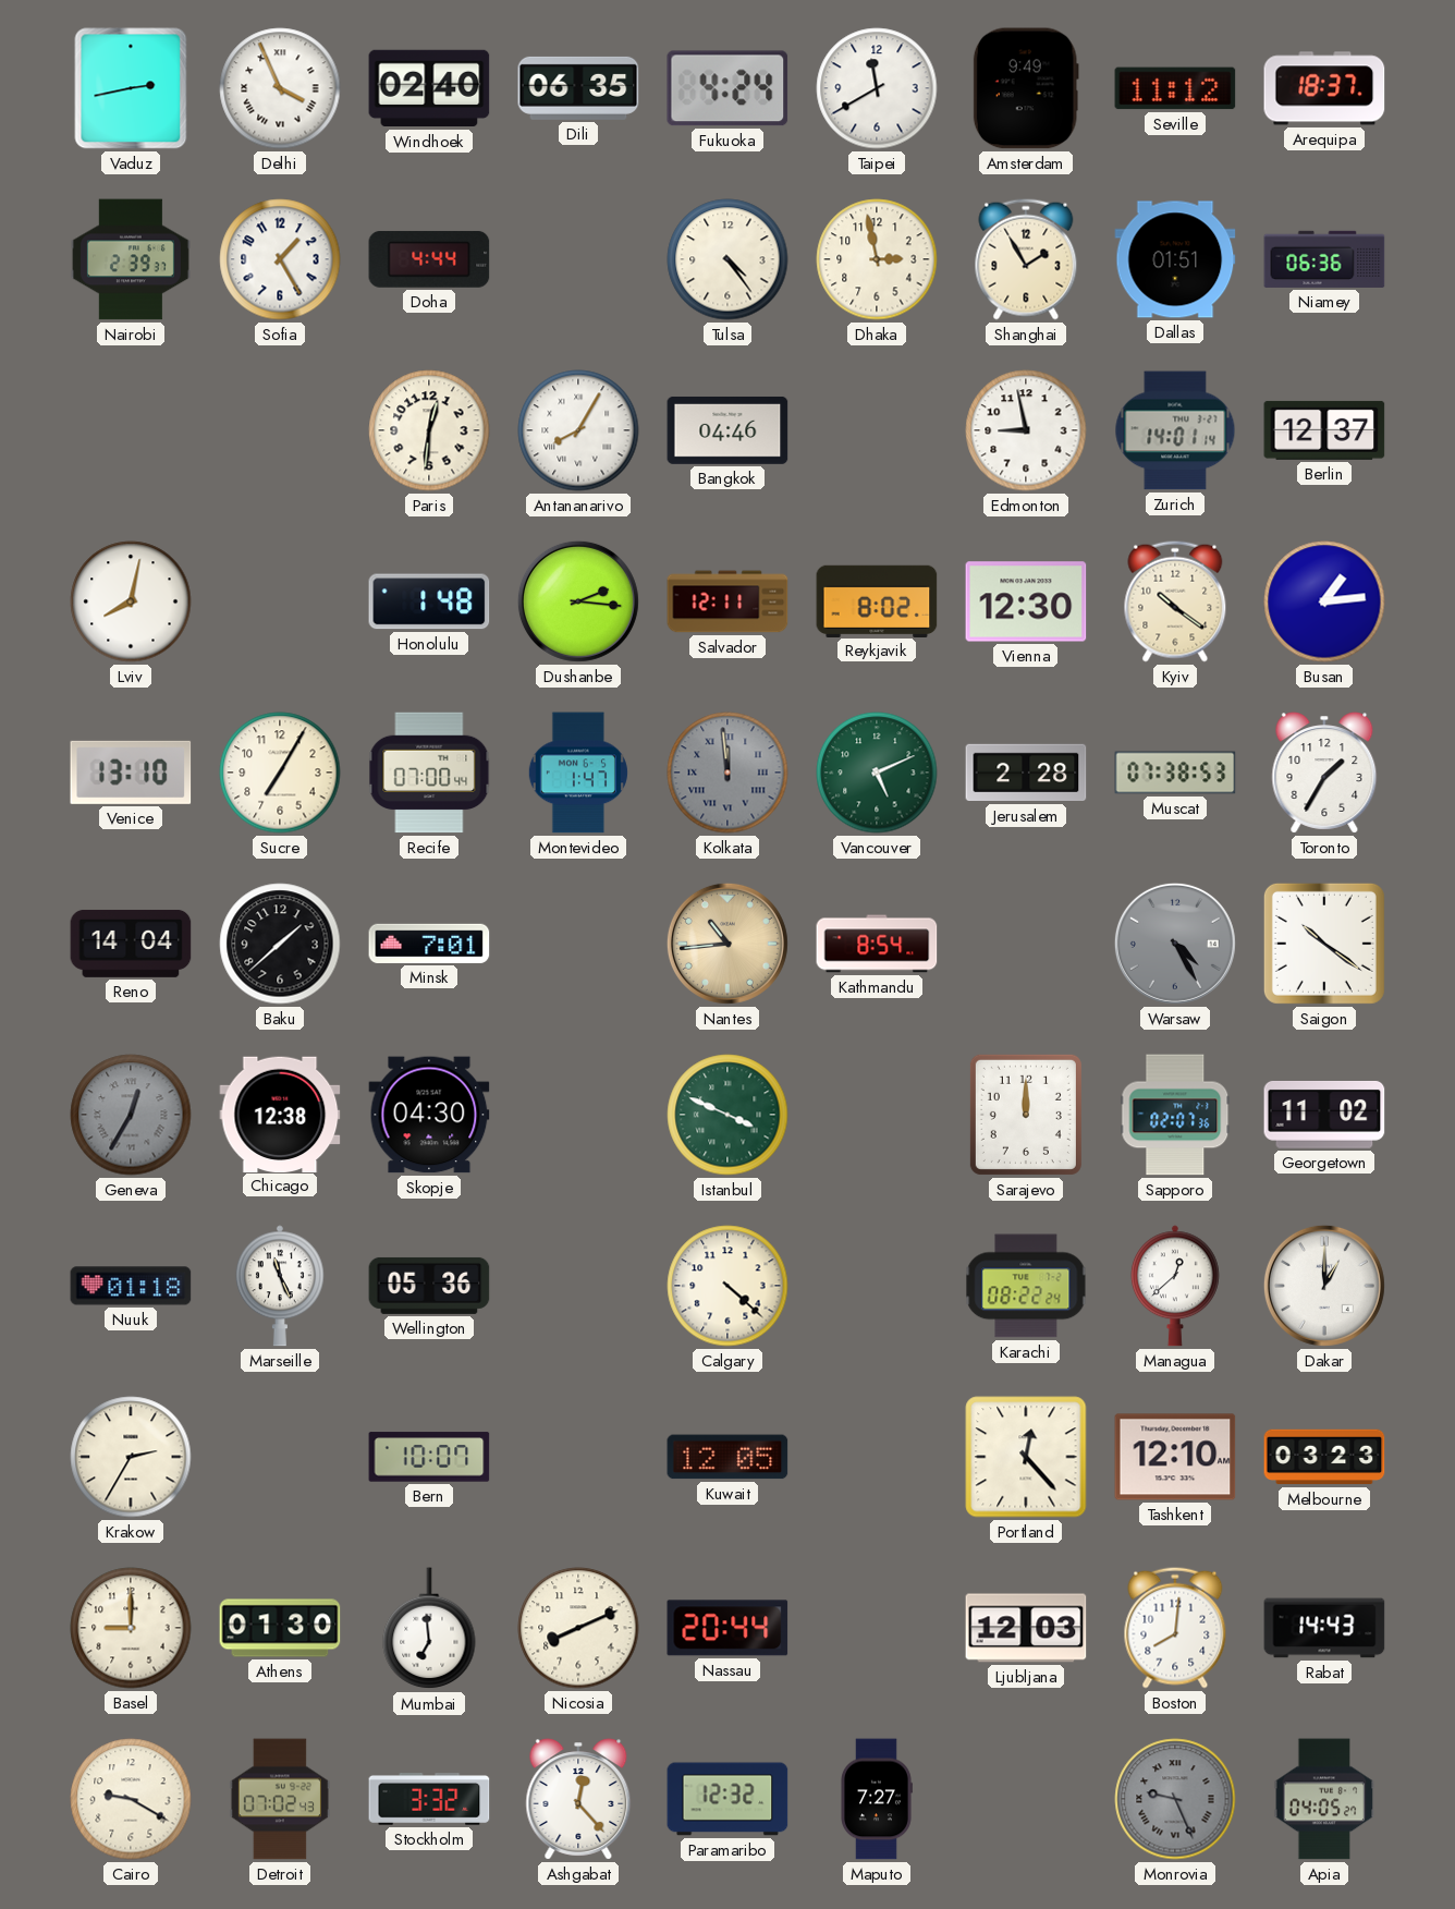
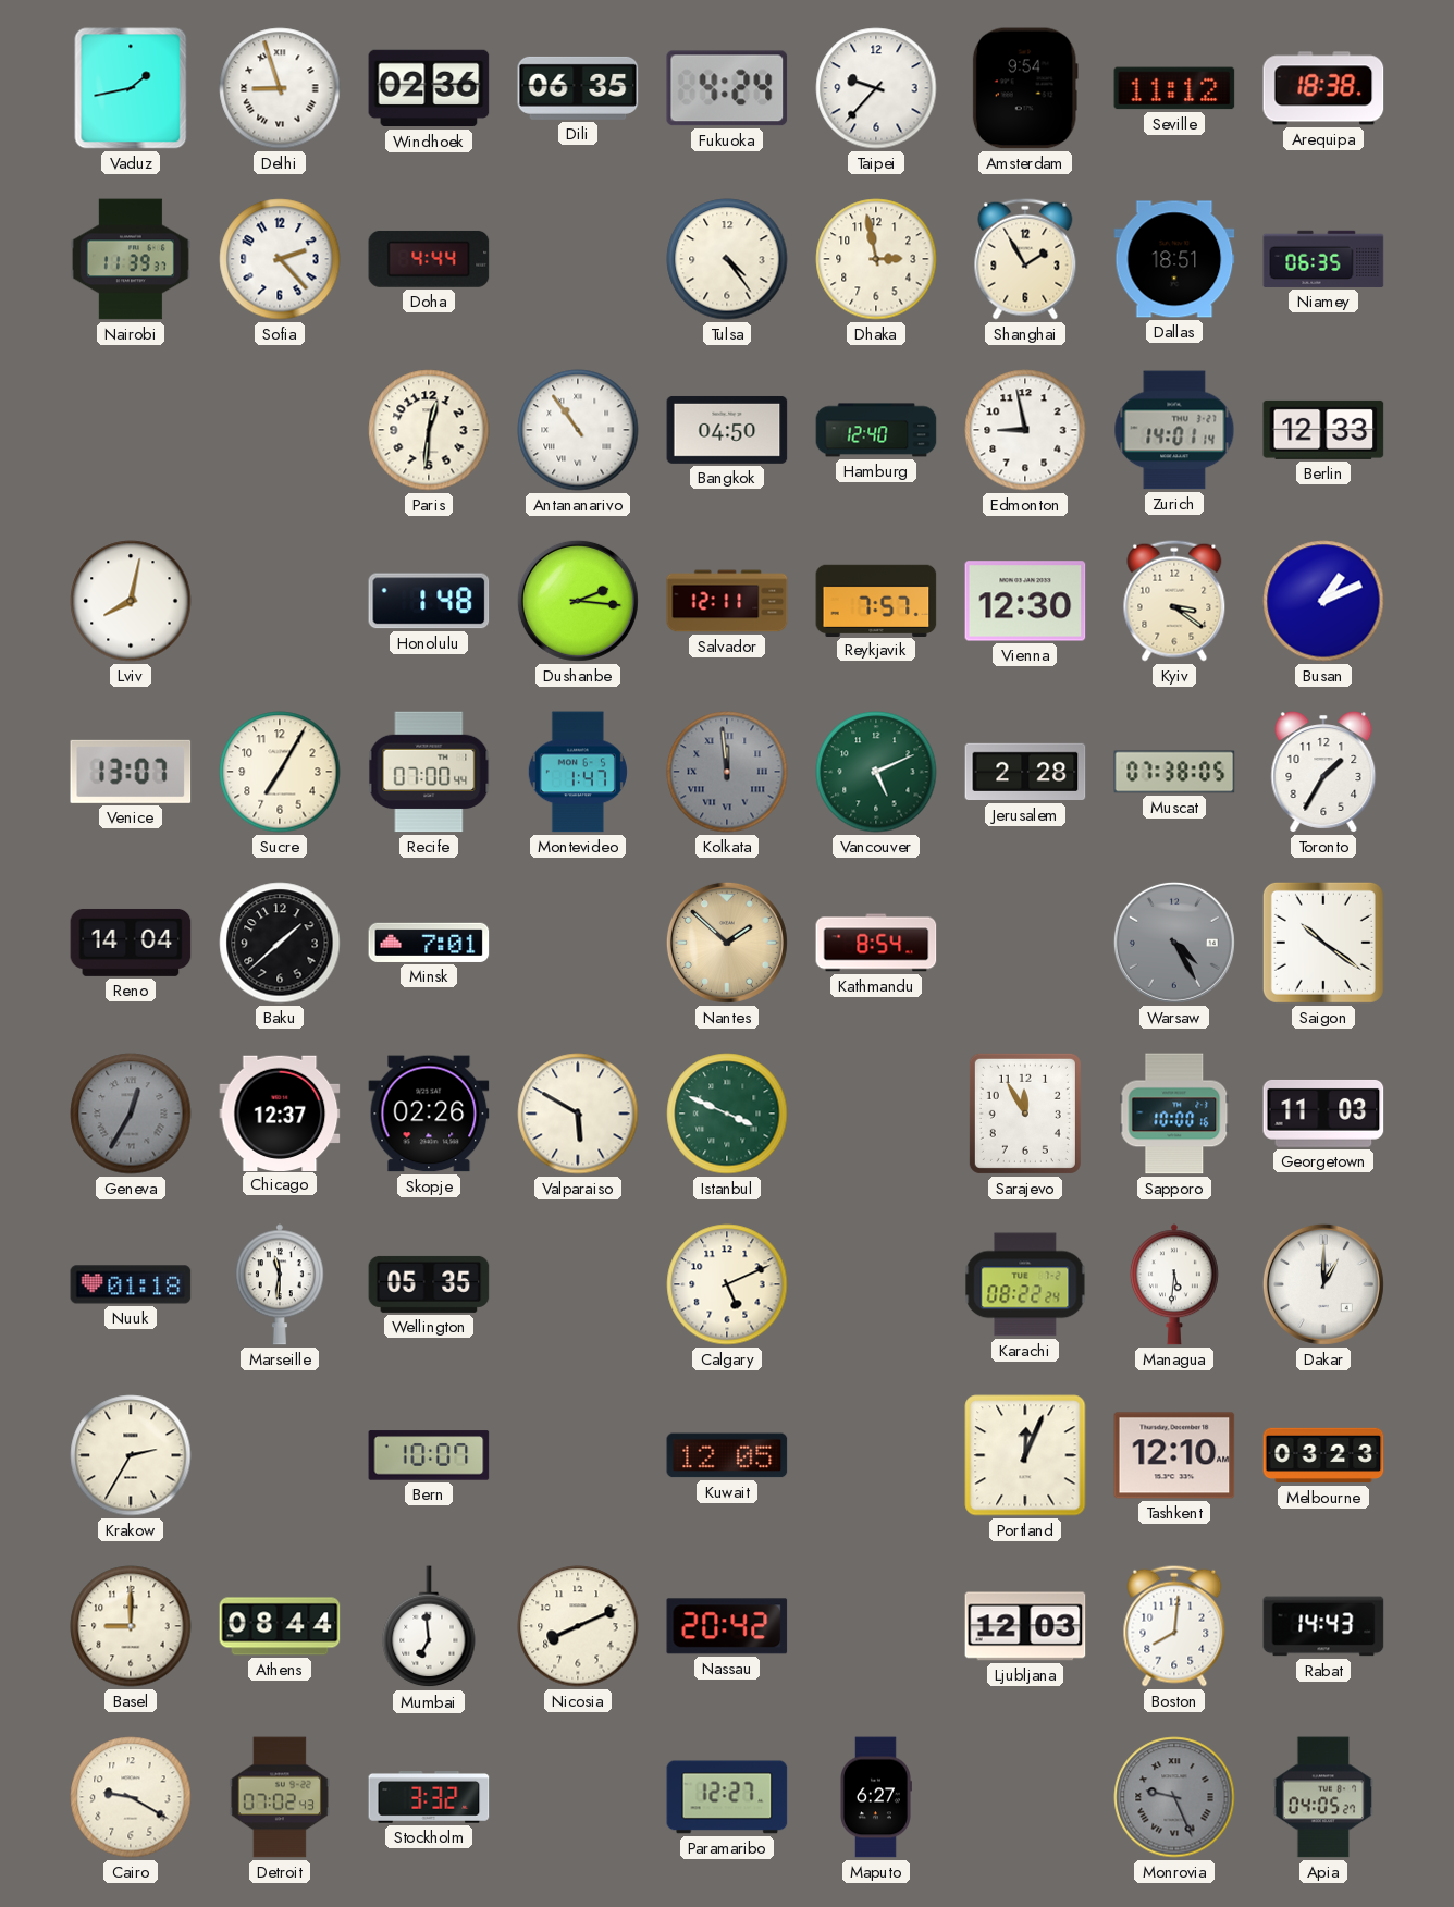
Vaduz: 2:43 -> 1:43
Delhi: 3:56 -> 8:57
Windhoek: 02:40 -> 02:36
Taipei: 11:40 -> 9:37
Amsterdam: 9:49 -> 9:54
Arequipa: 18:37 -> 18:38
Nairobi: 2:39 -> 11:39
Sofia: 1:25 -> 2:23
Dallas: 01:51 -> 18:51
Niamey: 06:36 -> 06:35
Antananarivo: 8:05 -> 10:54
Bangkok: 04:46 -> 04:50
Hamburg: none -> 12:40
Berlin: 12:37 -> 12:33
Reykjavik: 8:02 -> 7:57
Kyiv: 10:21 -> 3:21
Busan: 1:14 -> 1:11
Venice: 13:10 -> 13:07
Muscat: 07:38:53 -> 07:38:05
Nantes: 10:44 -> 1:52
Chicago: 12:38 -> 12:37
Skopje: 04:30 -> 02:26
Valparaiso: none -> 5:50
Sarajevo: 12:00 -> 11:55
Sapporo: 02:07 -> 10:00
Georgetown: 11:02 -> 11:03
Marseille: 11:26 -> 11:31
Wellington: 05:36 -> 05:35
Calgary: 4:22 -> 5:11
Managua: 12:38 -> 5:31
Portland: 12:23 -> 12:04
Athens: 01:30 -> 08:44
Nassau: 20:44 -> 20:42
Ashgabat: 12:23 -> none
Paramaribo: 12:32 -> 12:27
Maputo: 7:27 -> 6:27
